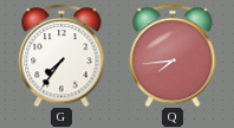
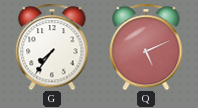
Q: 7:44 -> 5:11
